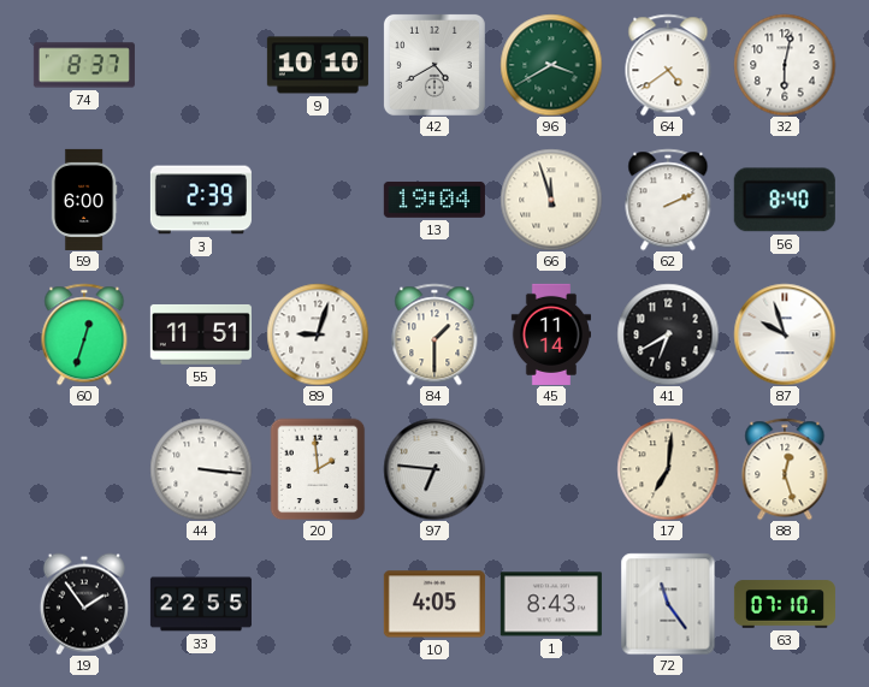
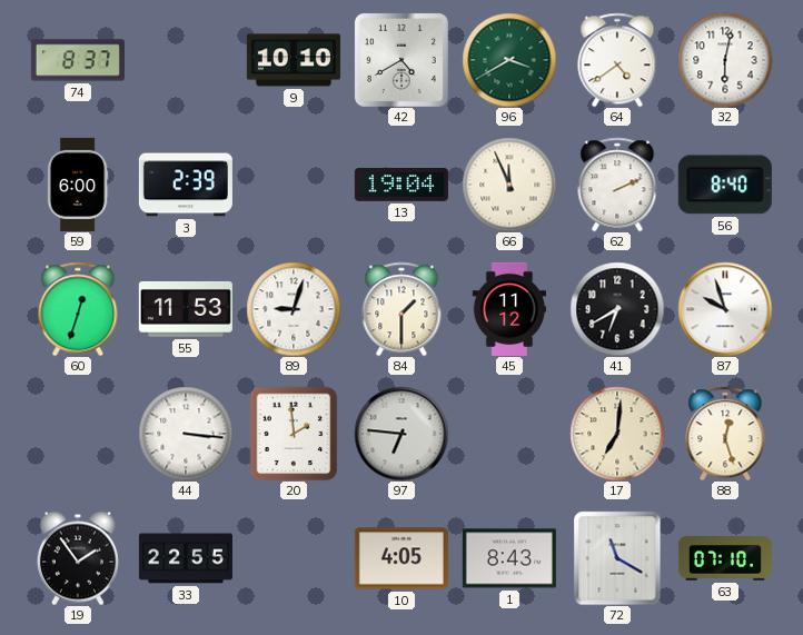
66: 11:57 -> 11:56
55: 11:51 -> 11:53
45: 11:14 -> 11:12
72: 11:24 -> 11:20
